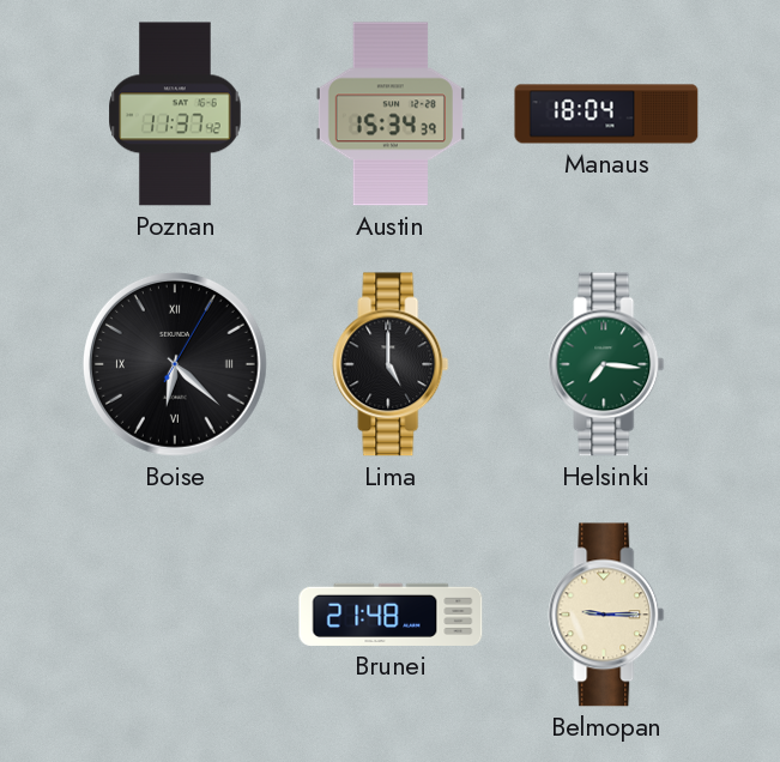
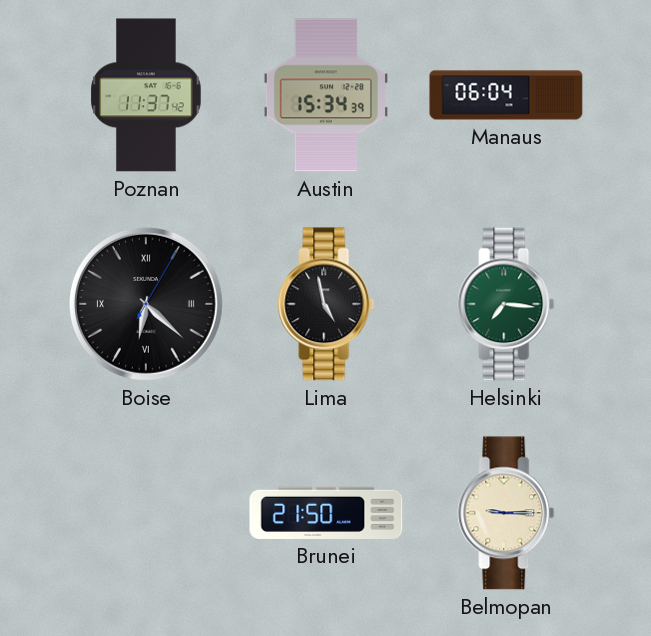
Manaus: 18:04 -> 06:04
Lima: 5:00 -> 4:58
Brunei: 21:48 -> 21:50
